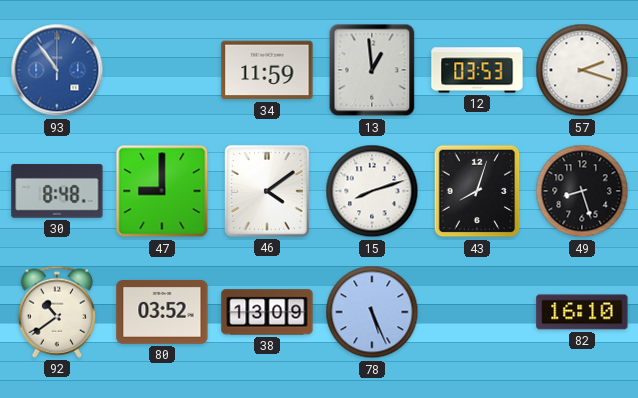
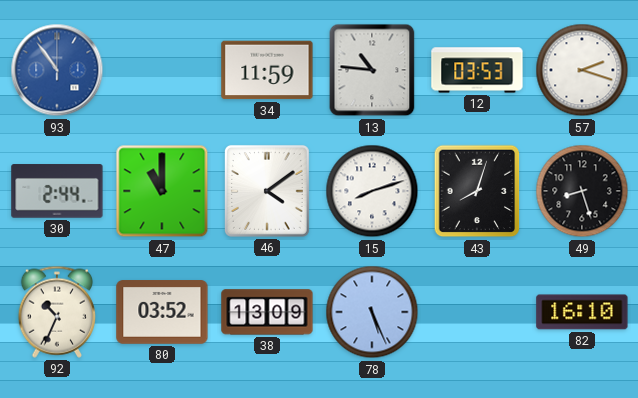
13: 12:59 -> 10:46
30: 8:48 -> 2:44
47: 9:00 -> 11:00
92: 10:39 -> 10:34
